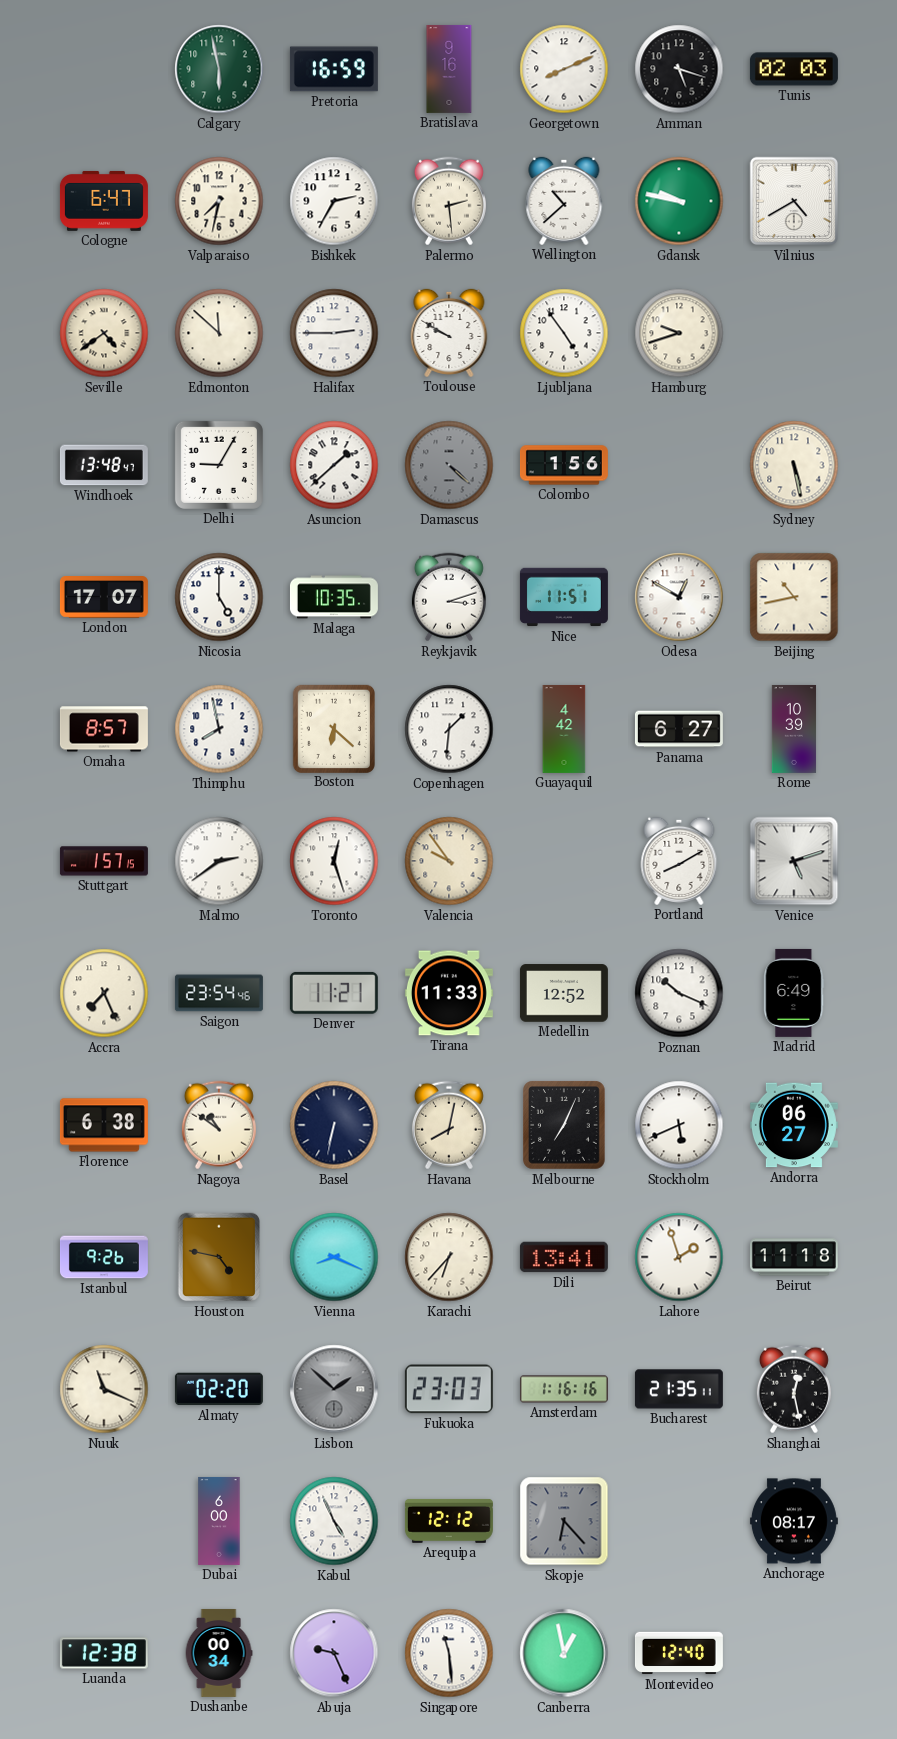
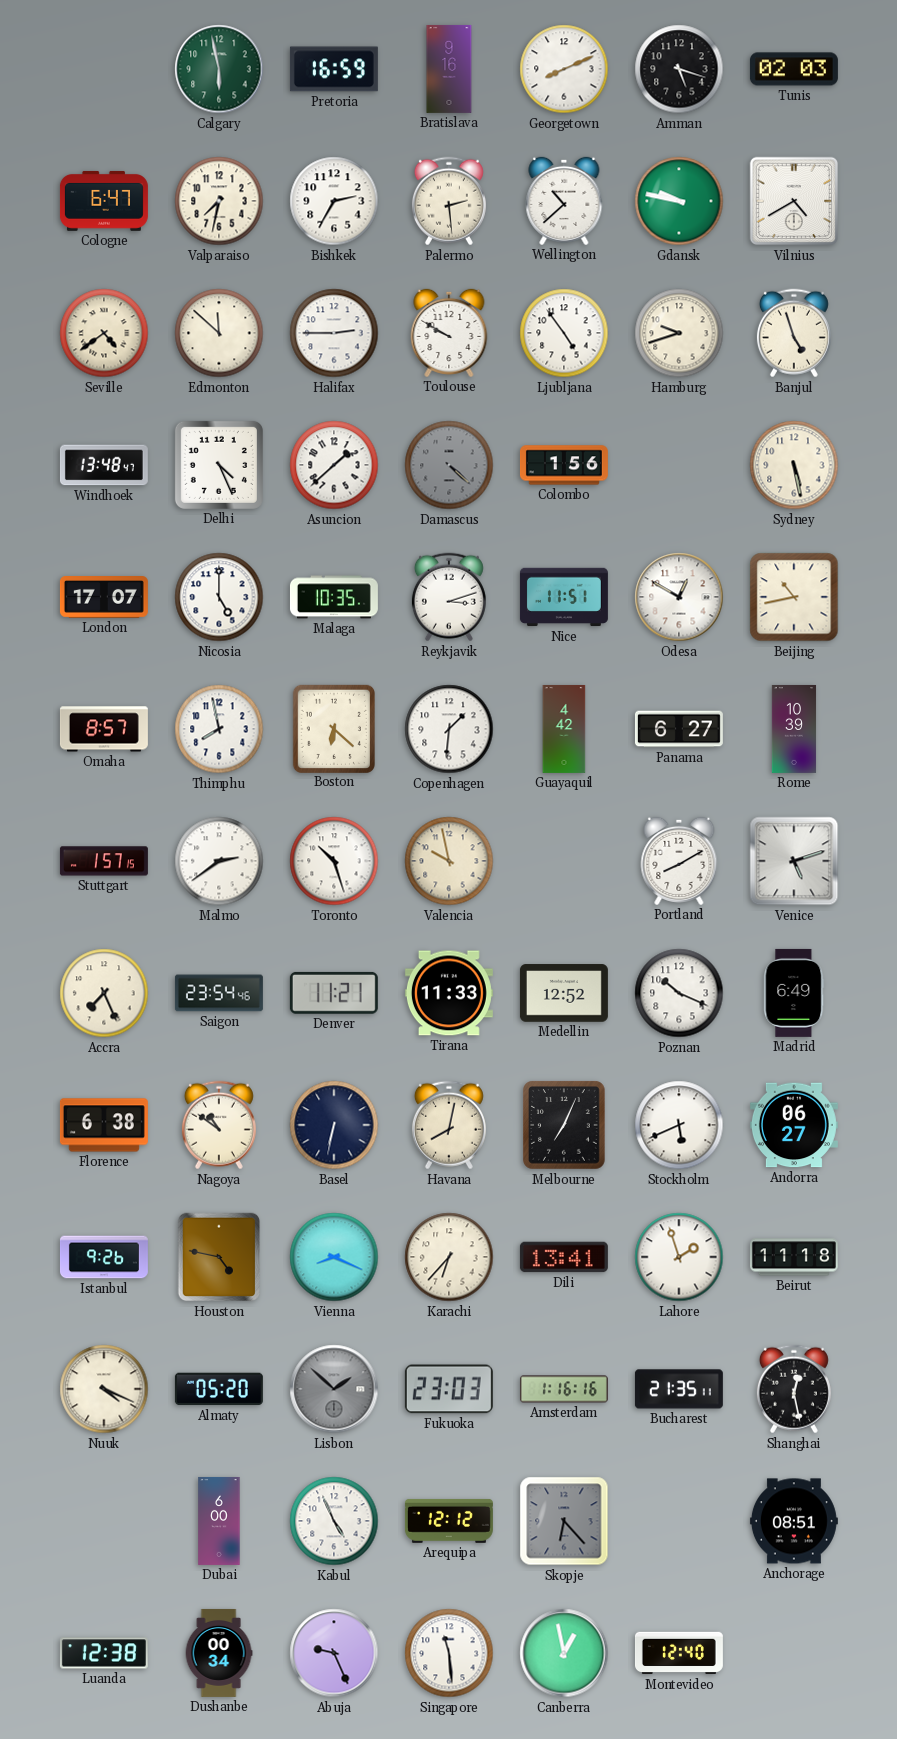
Banjul: none -> 4:57
Delhi: 9:05 -> 4:26
Toronto: 12:27 -> 10:27
Valencia: 9:54 -> 9:58
Nuuk: 11:19 -> 4:19
Almaty: 02:20 -> 05:20
Anchorage: 08:17 -> 08:51
